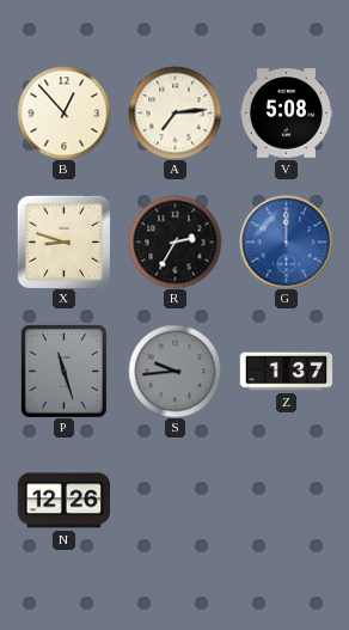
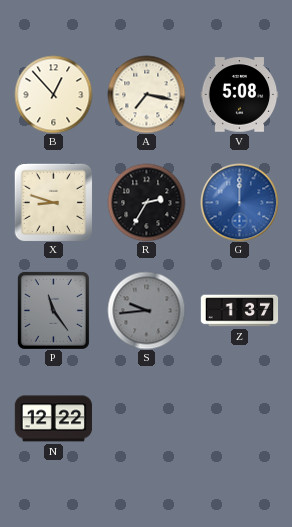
A: 7:14 -> 7:17
P: 11:27 -> 11:24
N: 12:26 -> 12:22
